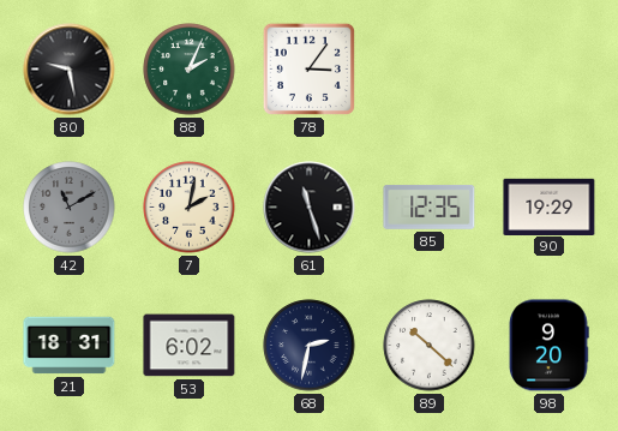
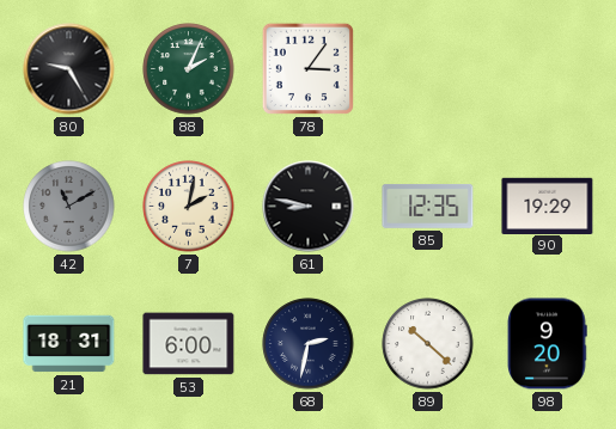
80: 9:28 -> 9:25
61: 11:27 -> 8:47
53: 6:02 -> 6:00
